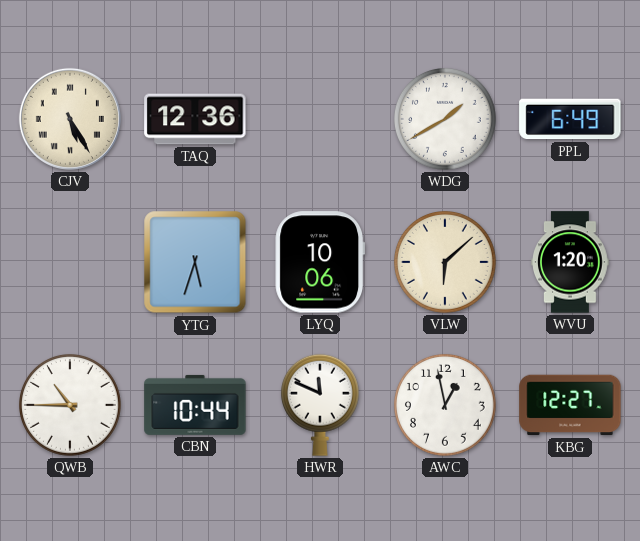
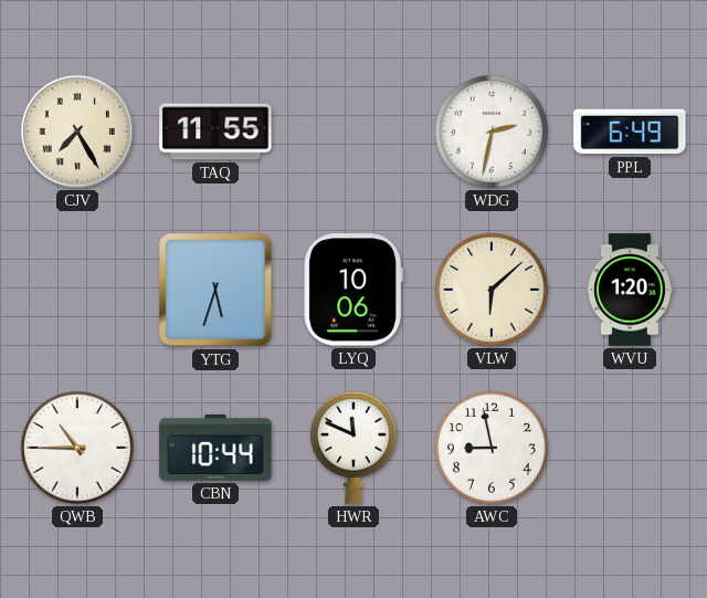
CJV: 5:25 -> 7:25
TAQ: 12:36 -> 11:55
WDG: 1:40 -> 2:32
AWC: 12:58 -> 8:58
KBG: 12:27 -> none
